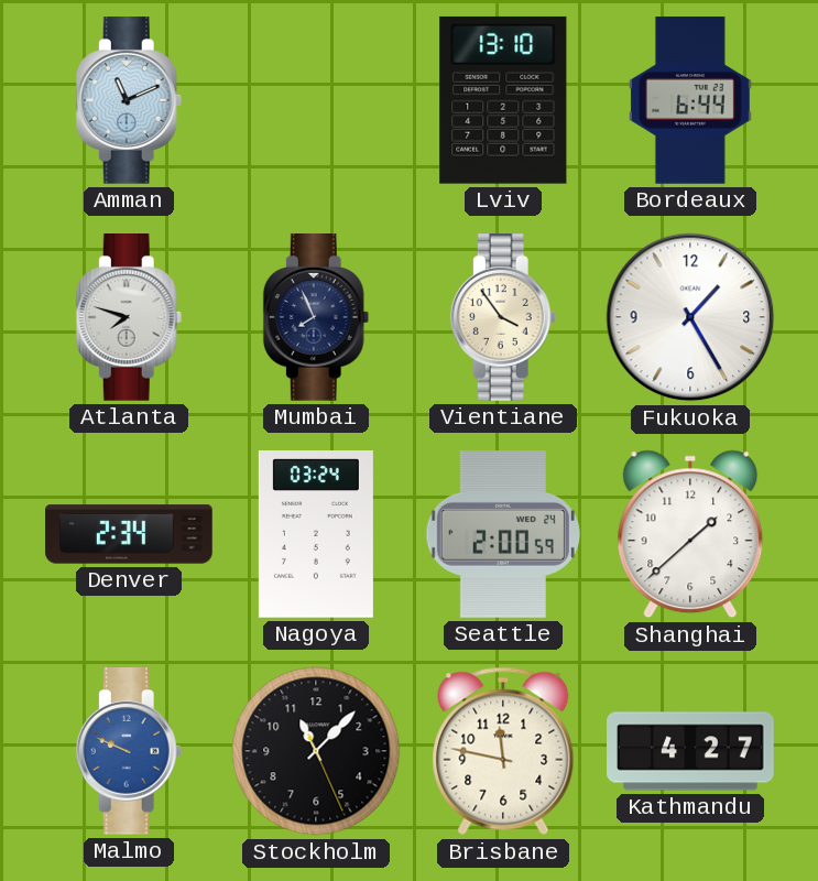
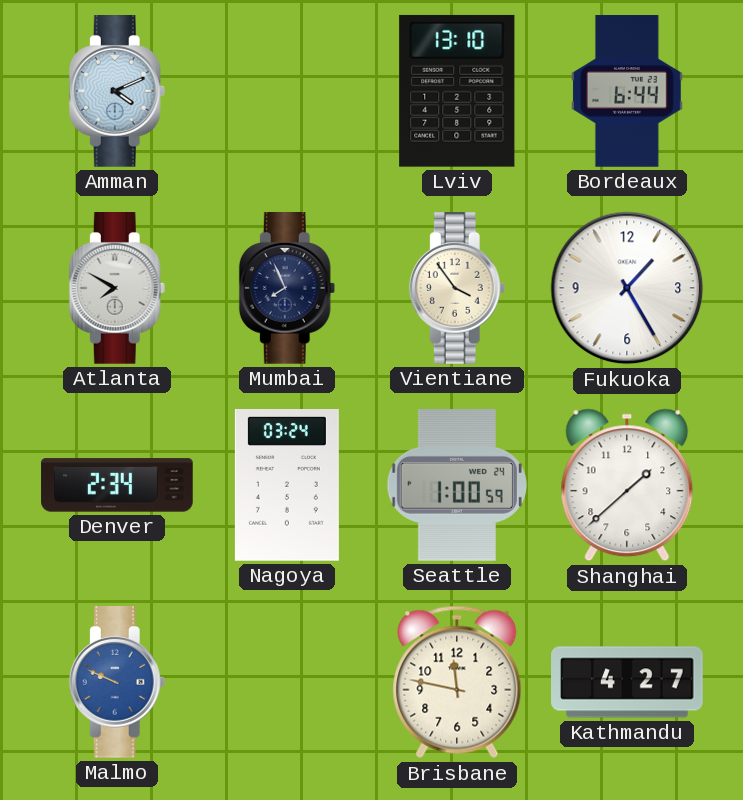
Amman: 11:11 -> 4:11
Atlanta: 7:48 -> 7:50
Seattle: 2:00 -> 1:00
Stockholm: 11:07 -> none
